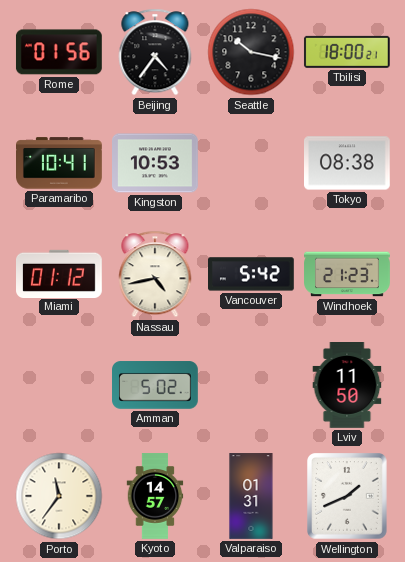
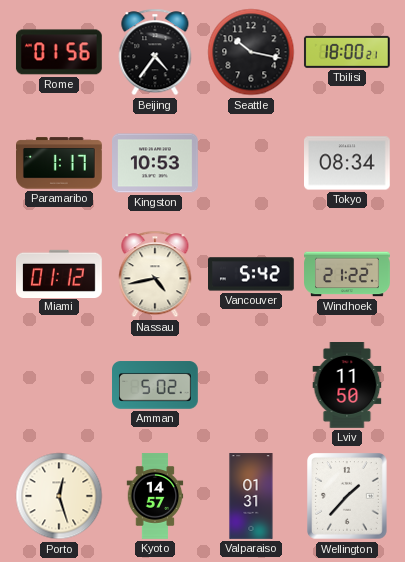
Paramaribo: 10:41 -> 1:17
Tokyo: 08:38 -> 08:34
Windhoek: 21:23 -> 21:22
Porto: 11:36 -> 12:27
Wellington: 1:41 -> 1:37
